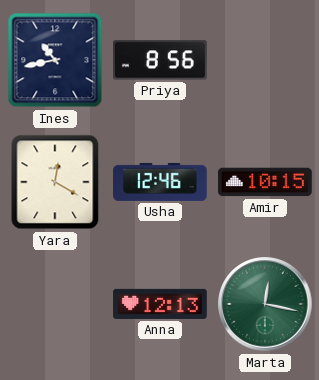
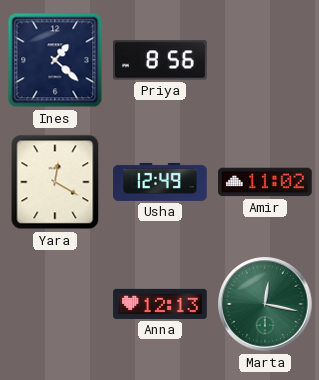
Ines: 10:43 -> 1:22
Usha: 12:46 -> 12:49
Amir: 10:15 -> 11:02
